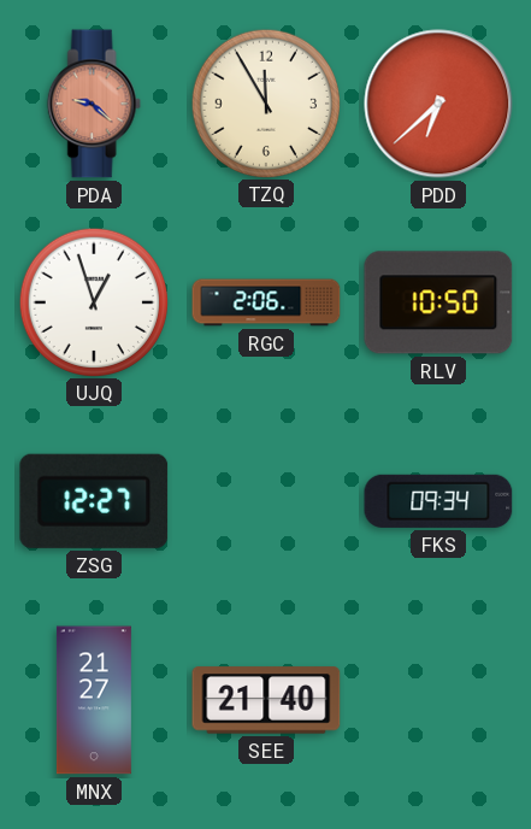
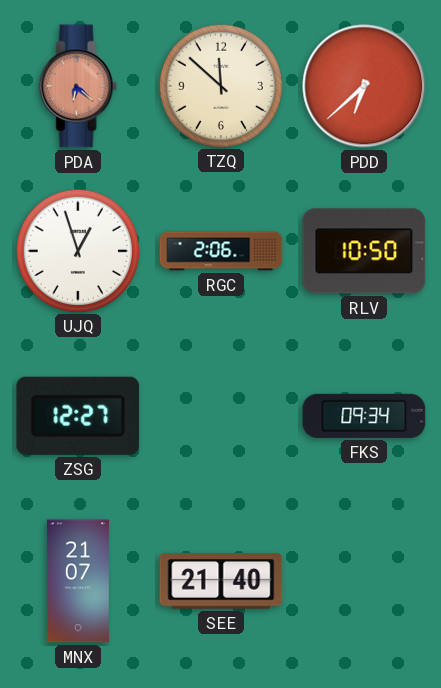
PDA: 9:22 -> 6:22
TZQ: 11:55 -> 11:52
MNX: 21:27 -> 21:07
